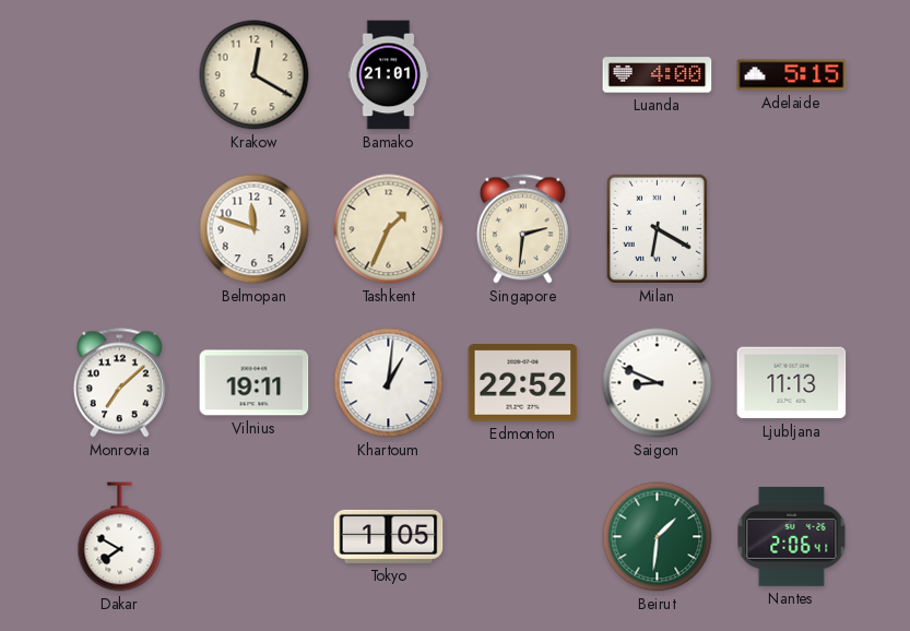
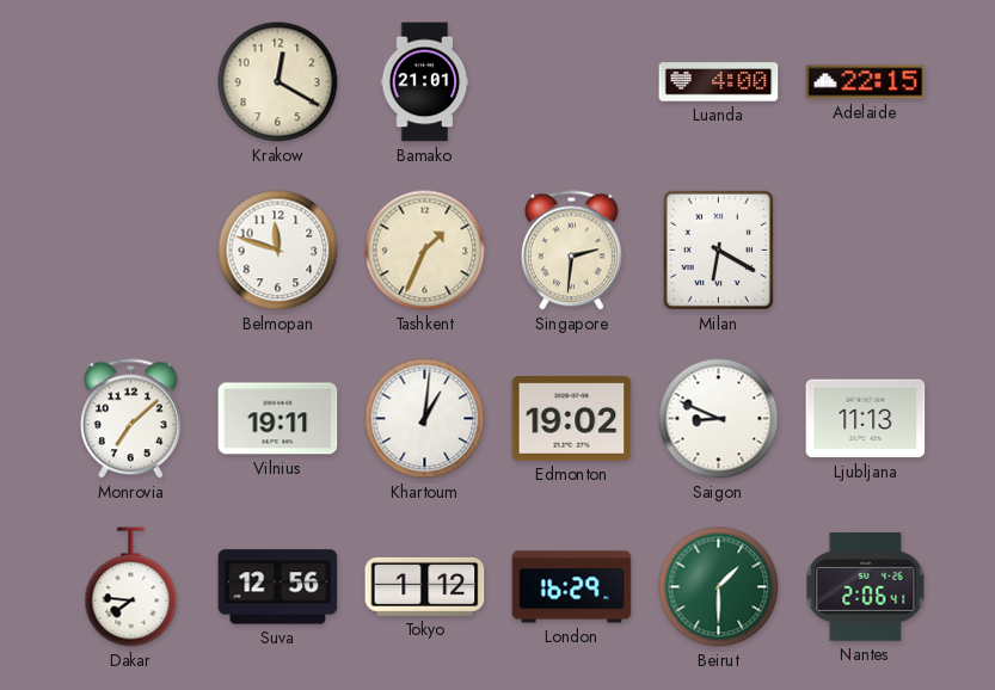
Adelaide: 5:15 -> 22:15
Edmonton: 22:52 -> 19:02
Dakar: 7:50 -> 7:46
Suva: none -> 12:56
Tokyo: 1:05 -> 1:12
London: none -> 16:29
Beirut: 1:31 -> 1:30
